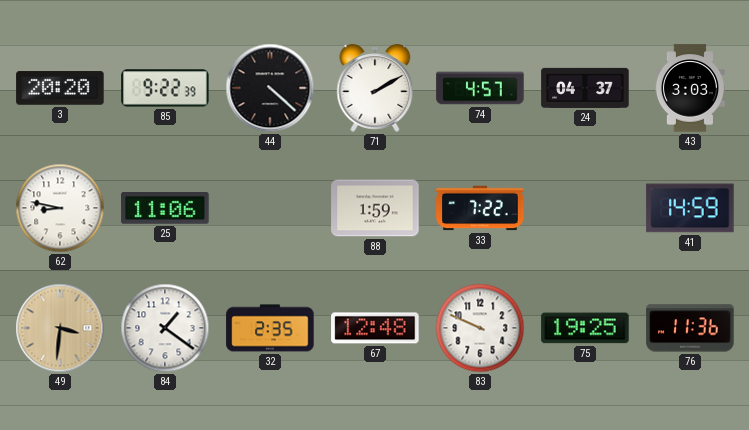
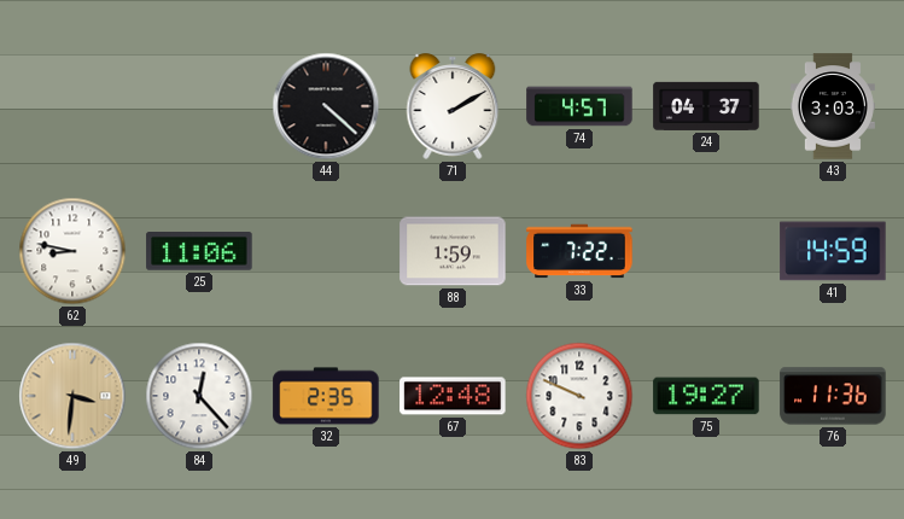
3: 20:20 -> none
85: 9:22 -> none
84: 1:21 -> 12:23
75: 19:25 -> 19:27
